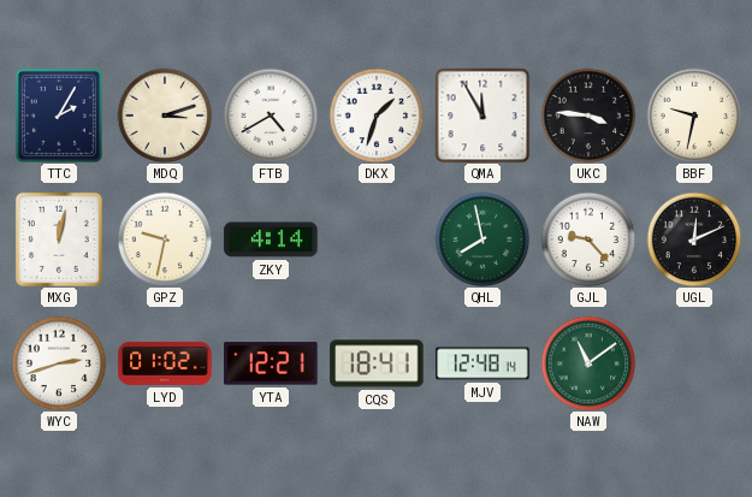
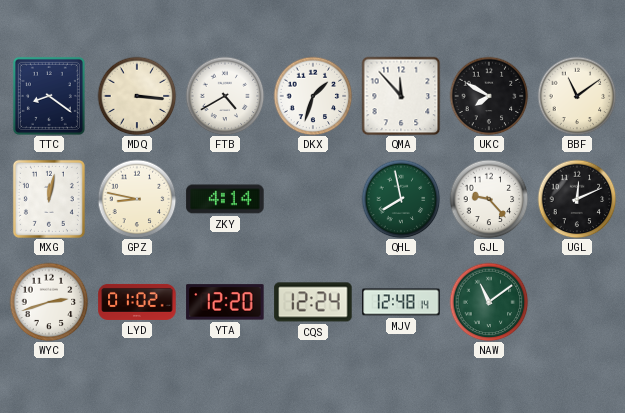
TTC: 2:05 -> 8:21
MDQ: 3:12 -> 3:16
QMA: 11:55 -> 11:53
UKC: 3:46 -> 7:50
BBF: 9:32 -> 11:09
GPZ: 9:32 -> 8:47
YTA: 12:21 -> 12:20
CQS: 18:41 -> 12:24
